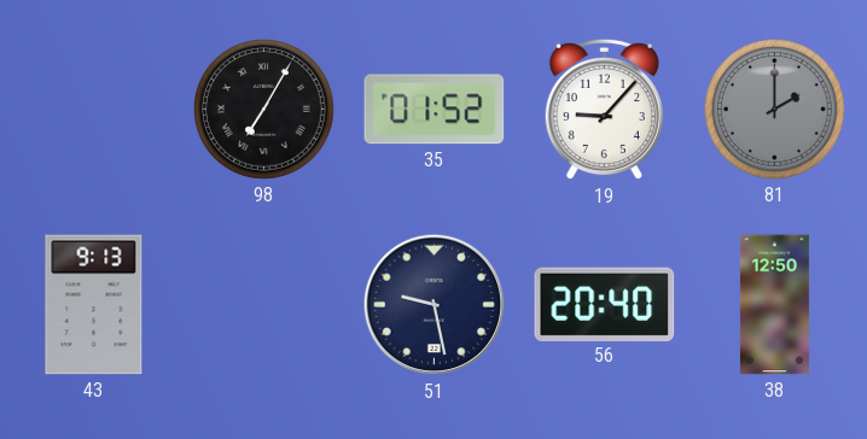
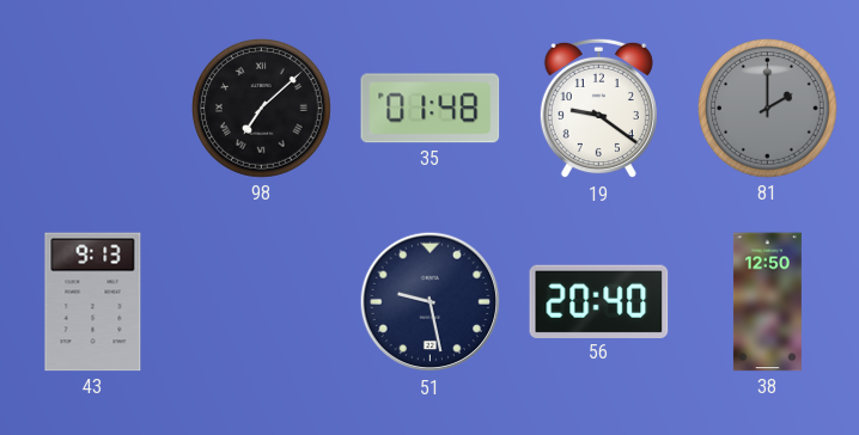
98: 7:05 -> 7:08
35: 01:52 -> 01:48
19: 9:07 -> 9:21
